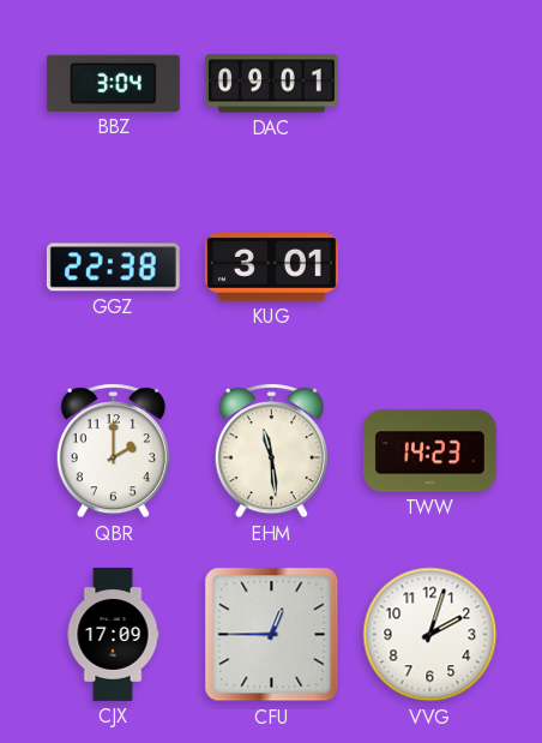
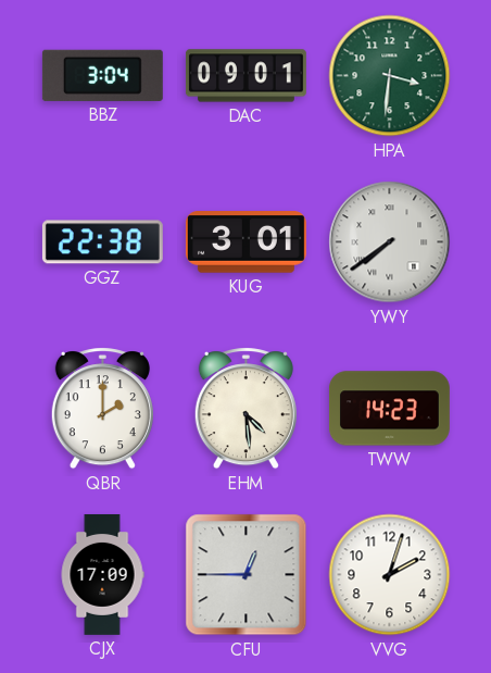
HPA: none -> 3:31
YWY: none -> 7:39
EHM: 11:29 -> 4:29
